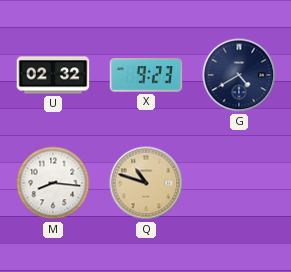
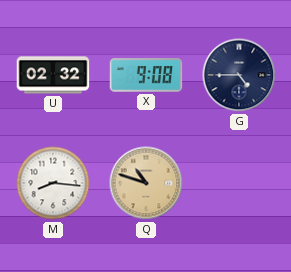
X: 9:23 -> 9:08
G: 4:40 -> 4:45
